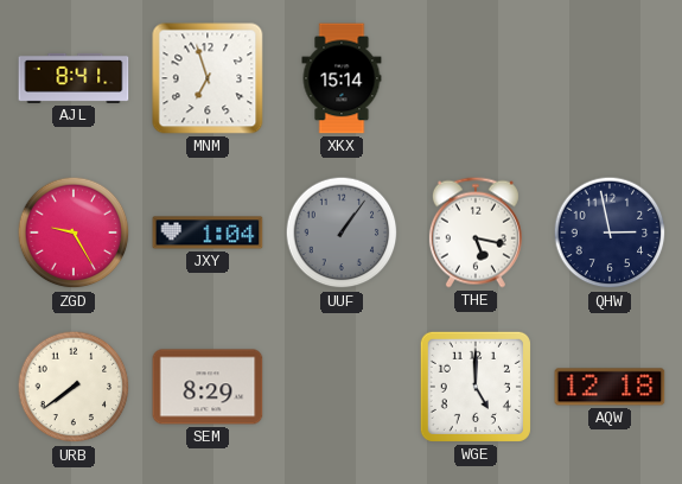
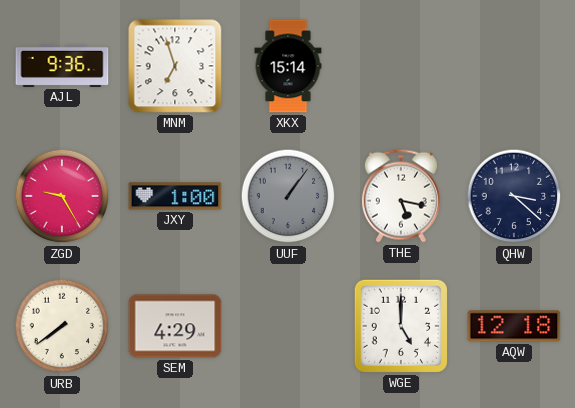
AJL: 8:41 -> 9:36
JXY: 1:04 -> 1:00
QHW: 2:58 -> 3:22
SEM: 8:29 -> 4:29
